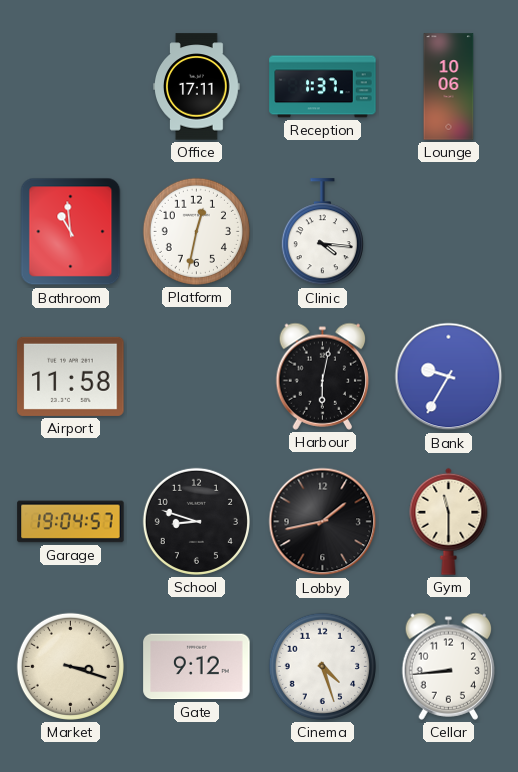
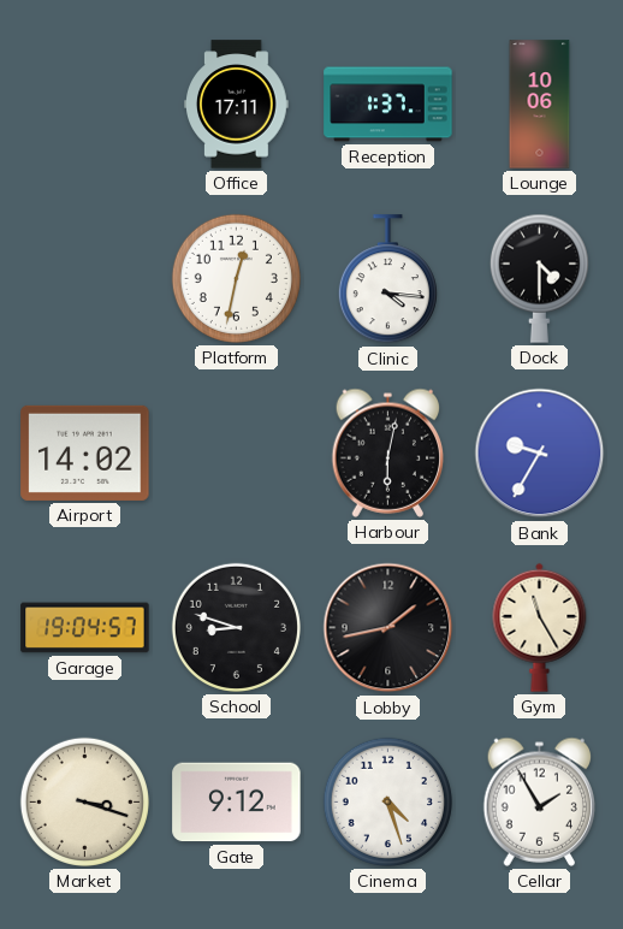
Bathroom: 10:59 -> none
Dock: none -> 4:30
Airport: 11:58 -> 14:02
Gym: 11:30 -> 11:25
Cellar: 8:44 -> 1:55
